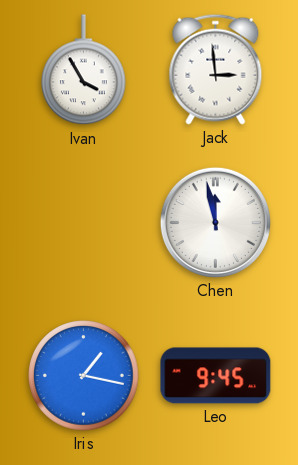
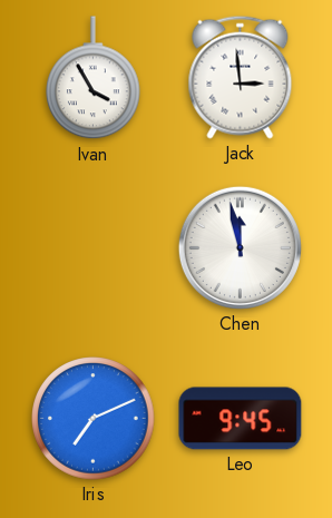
Iris: 1:17 -> 7:11
